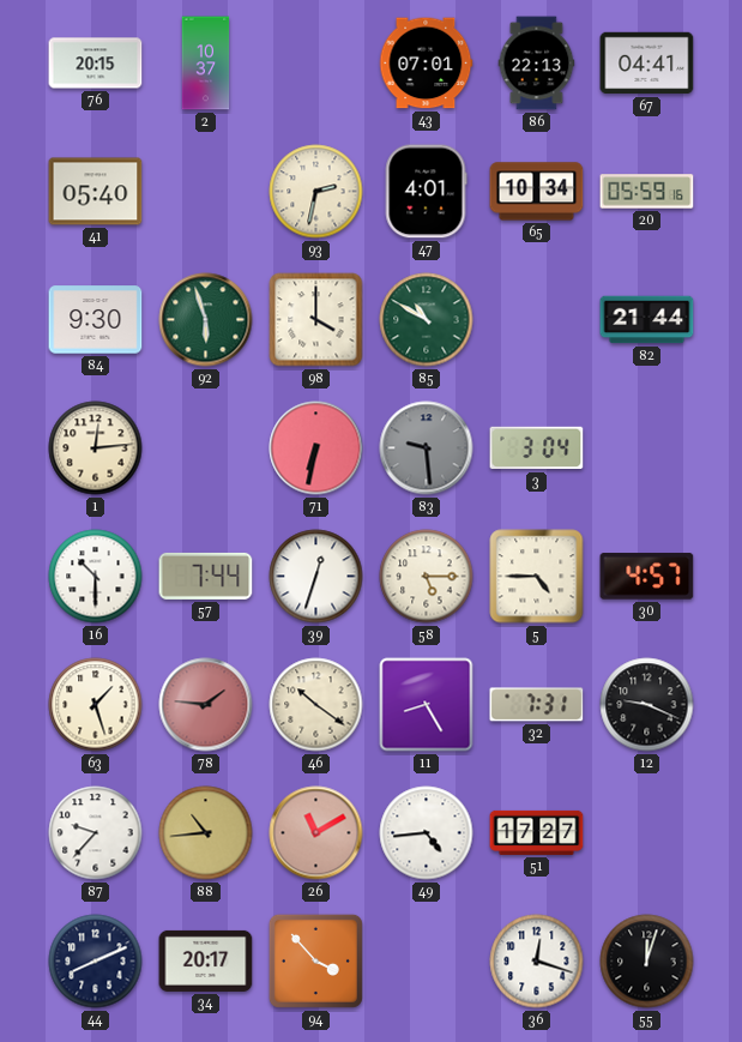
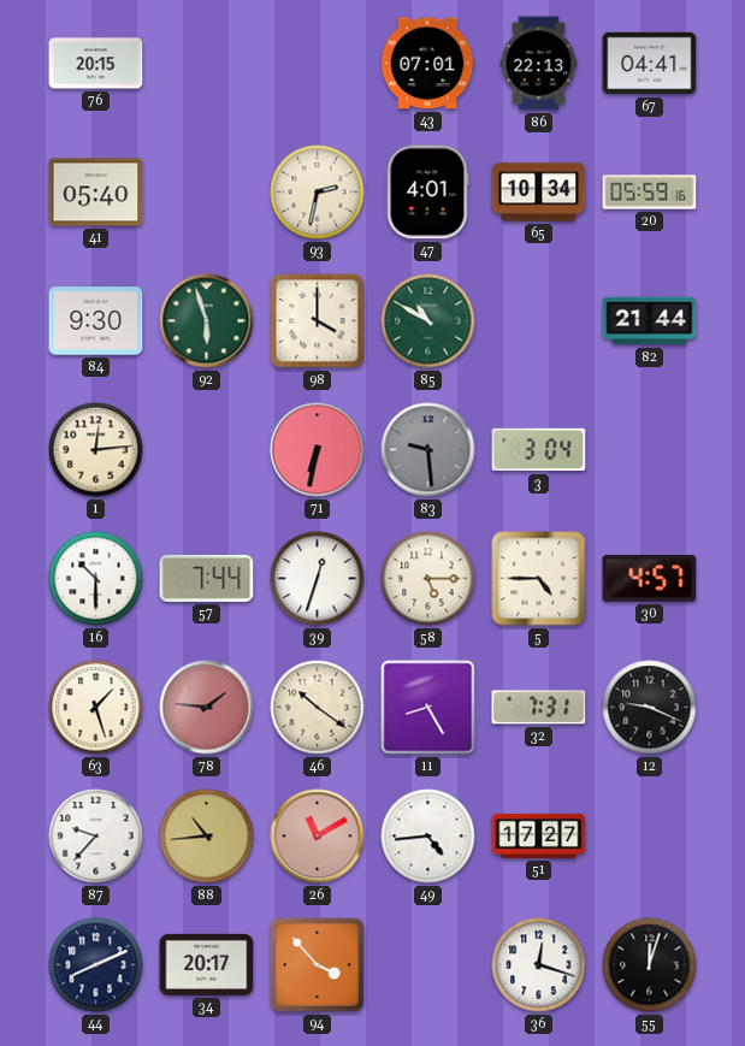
2: 10:37 -> none
